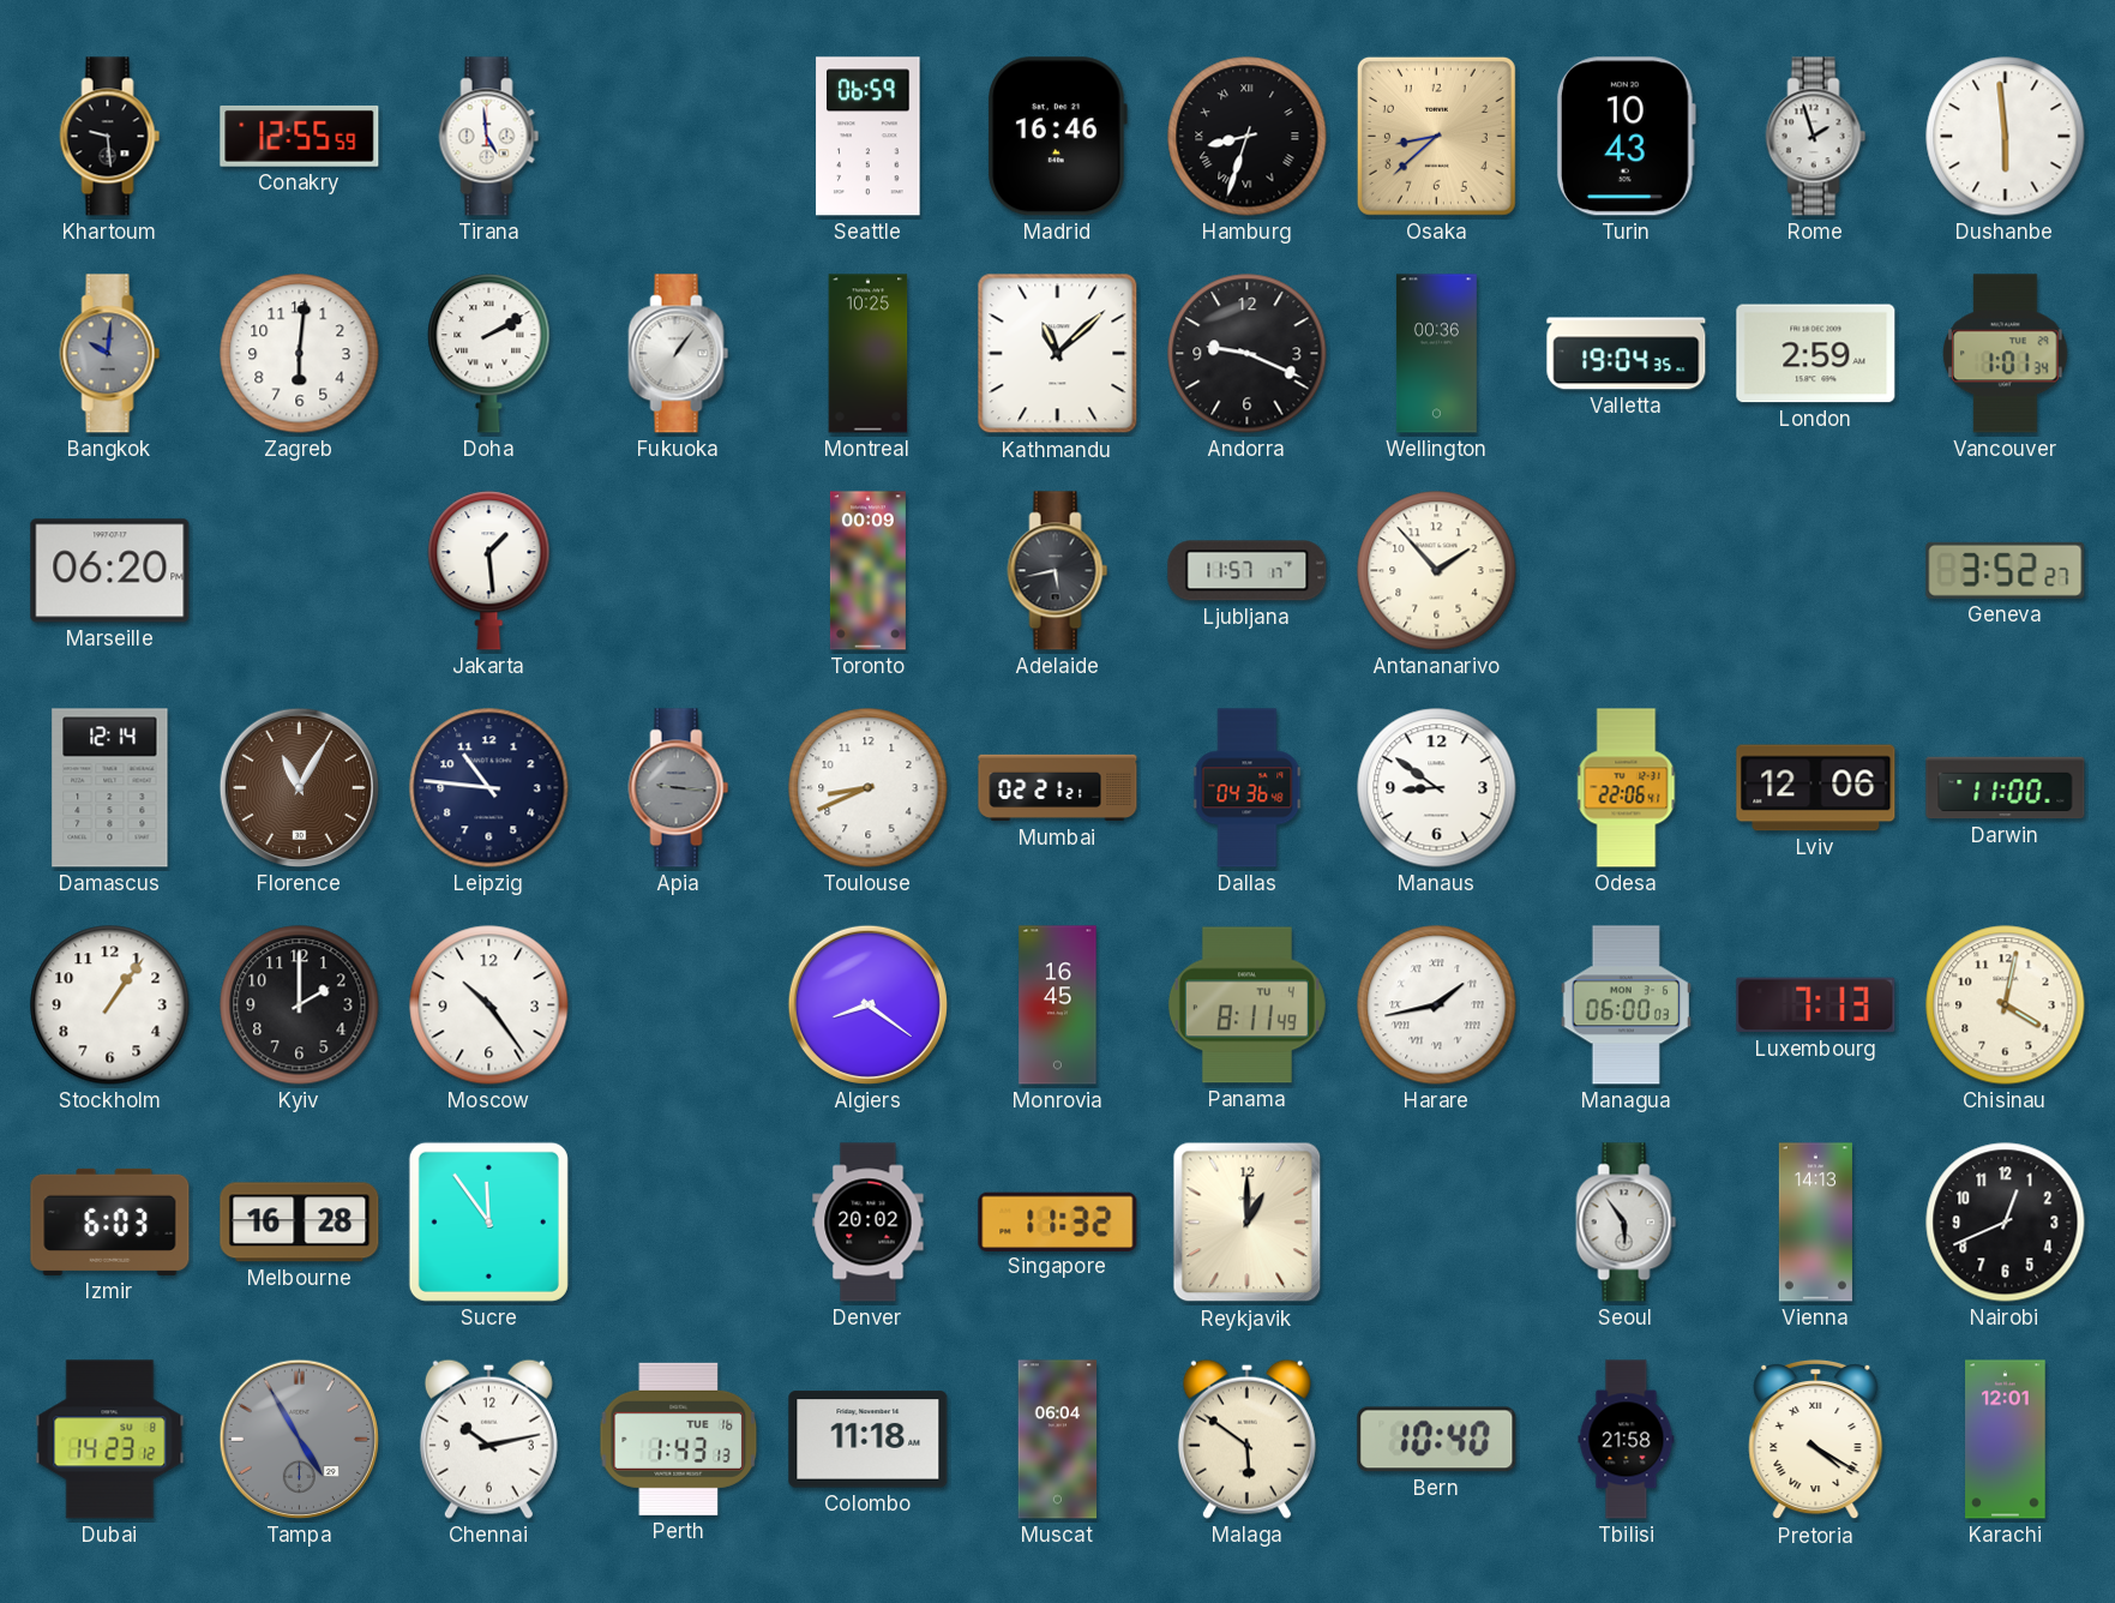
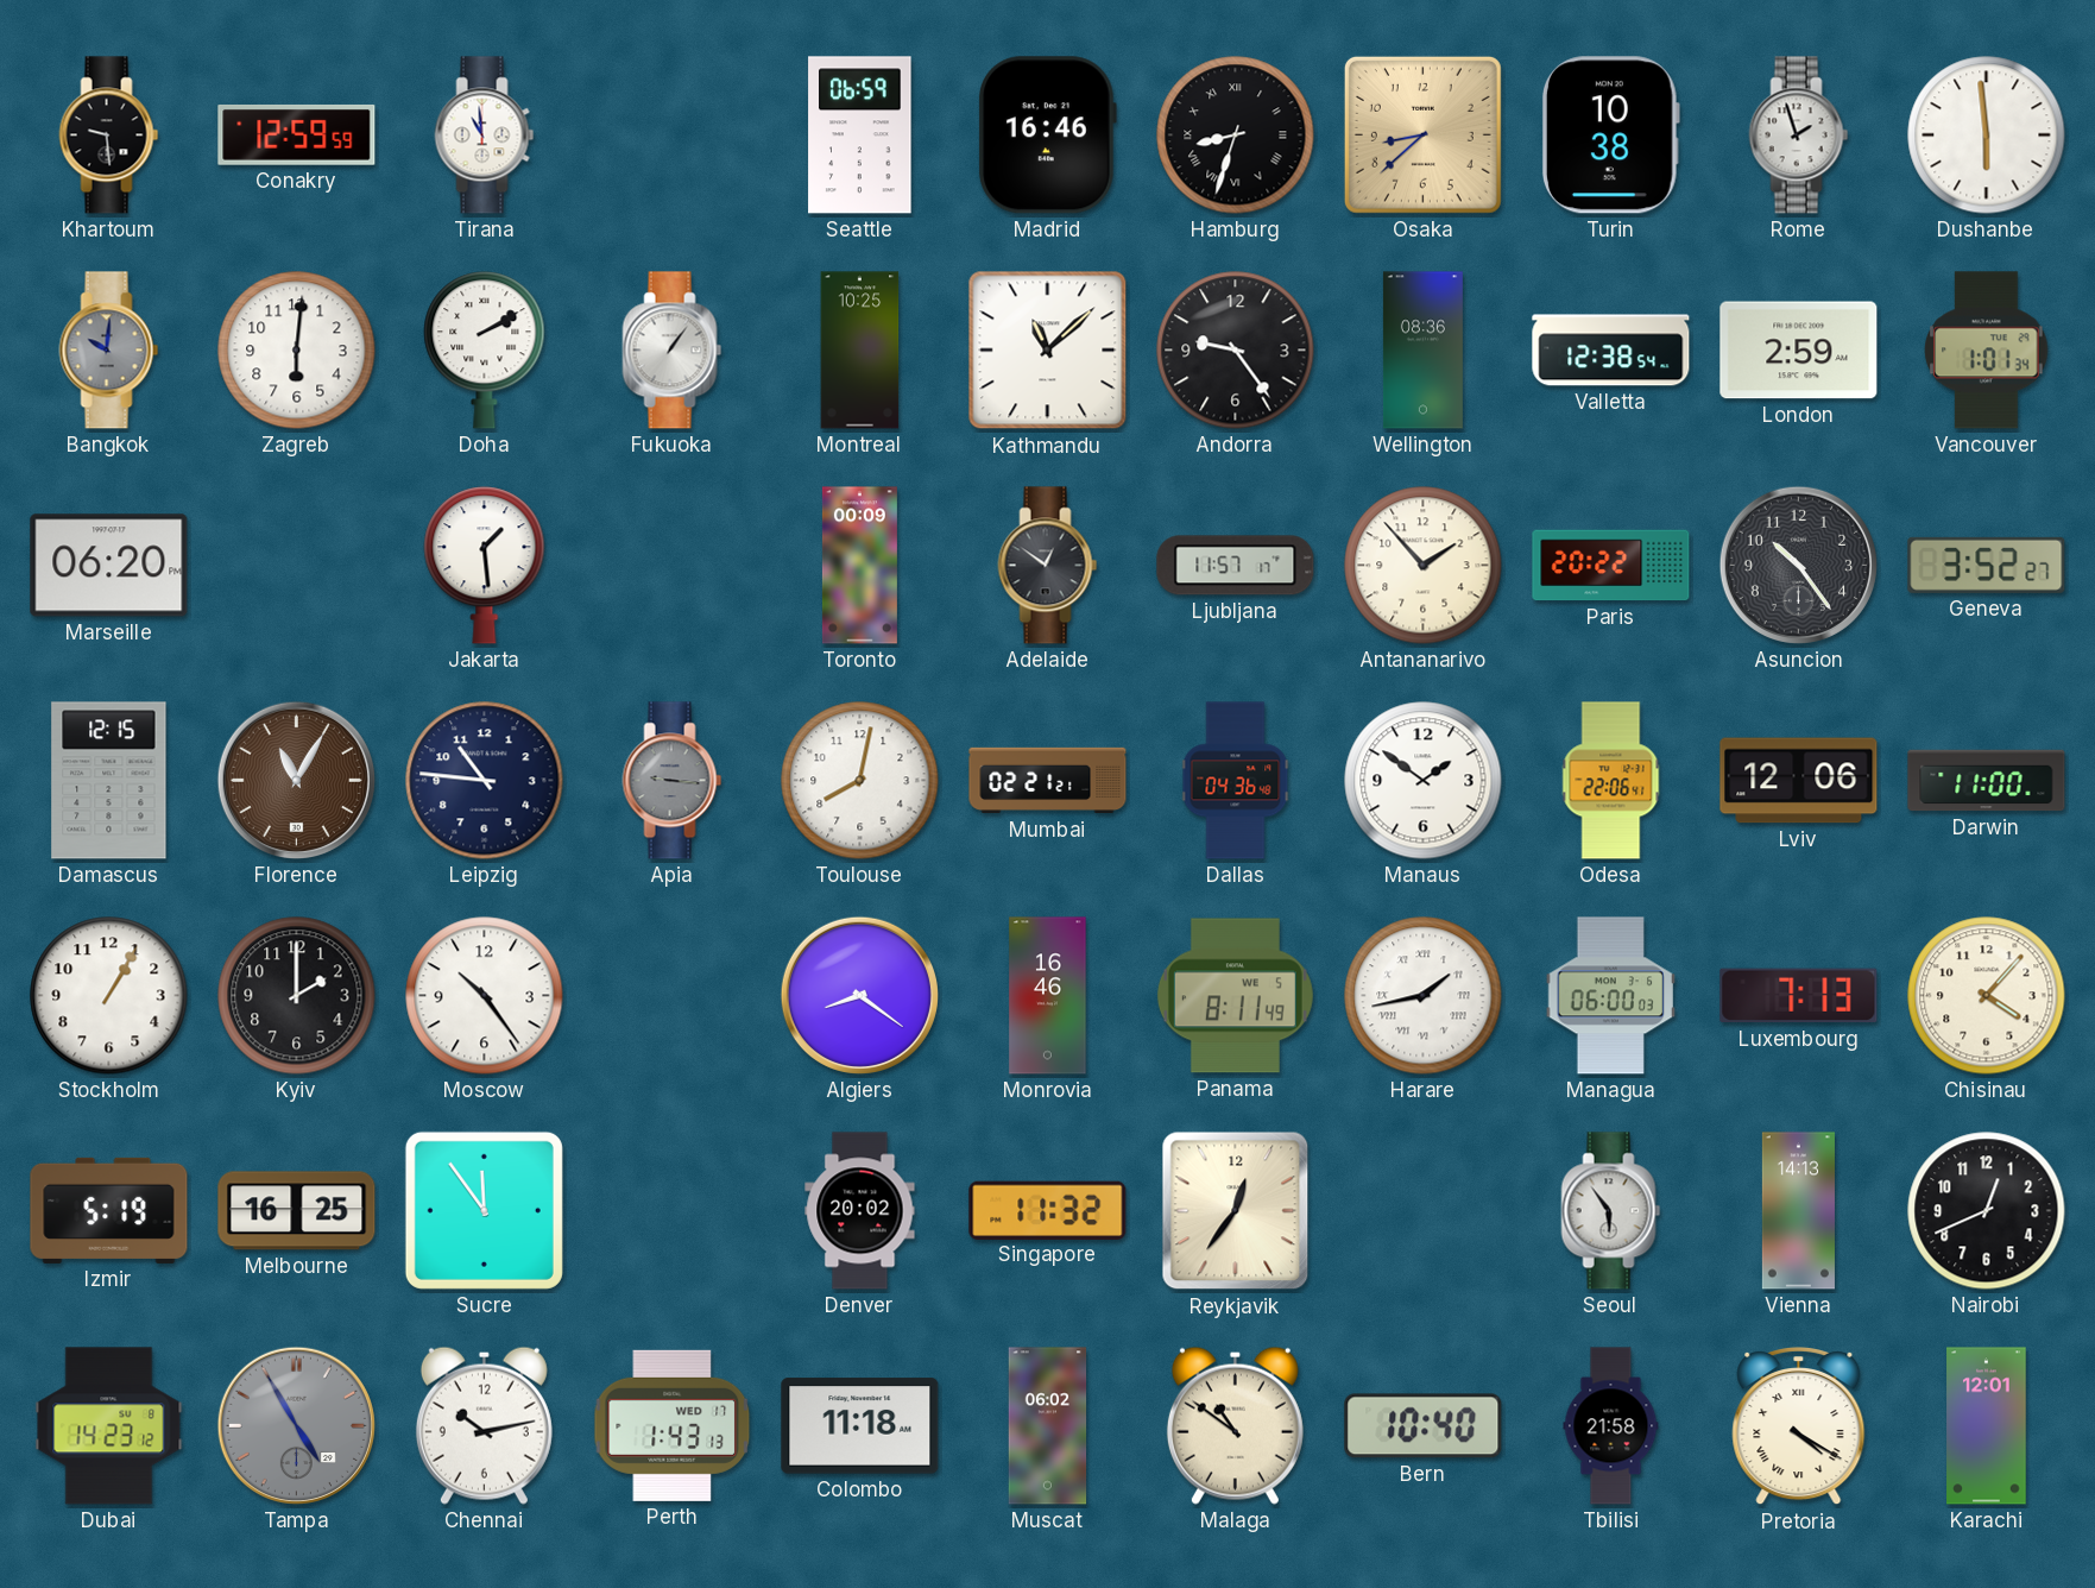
Conakry: 12:55 -> 12:59
Tirana: 4:59 -> 10:59
Turin: 10:43 -> 10:38
Andorra: 9:19 -> 9:24
Wellington: 00:36 -> 08:36
Valletta: 19:04 -> 12:38
Adelaide: 5:43 -> 12:51
Paris: none -> 20:22
Asuncion: none -> 10:24
Damascus: 12:14 -> 12:15
Toulouse: 8:41 -> 8:02
Manaus: 8:51 -> 1:51
Stockholm: 1:06 -> 1:05
Monrovia: 16:45 -> 16:46
Panama date: TU 4 -> WE 5
Chisinau: 4:02 -> 4:07
Izmir: 6:03 -> 5:19
Melbourne: 16:28 -> 16:25
Reykjavik: 1:00 -> 12:36
Perth date: TUE 16 -> WED 17
Muscat: 06:04 -> 06:02
Malaga: 5:51 -> 10:51
